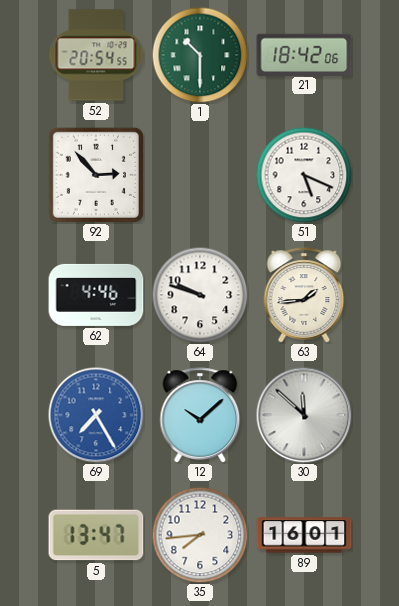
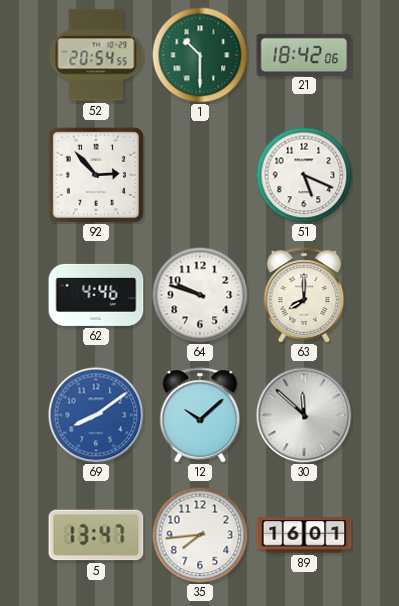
63: 1:44 -> 8:00
69: 7:25 -> 8:09
